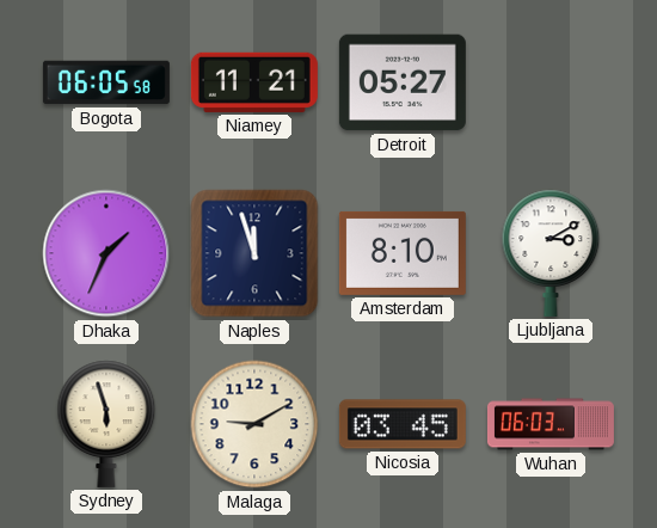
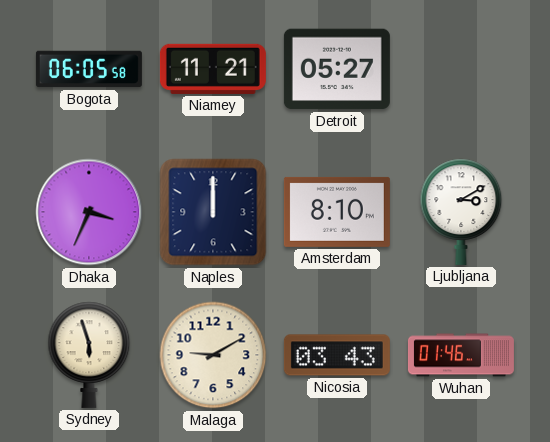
Dhaka: 1:34 -> 3:34
Naples: 11:57 -> 12:00
Nicosia: 03:45 -> 03:43
Wuhan: 06:03 -> 01:46
